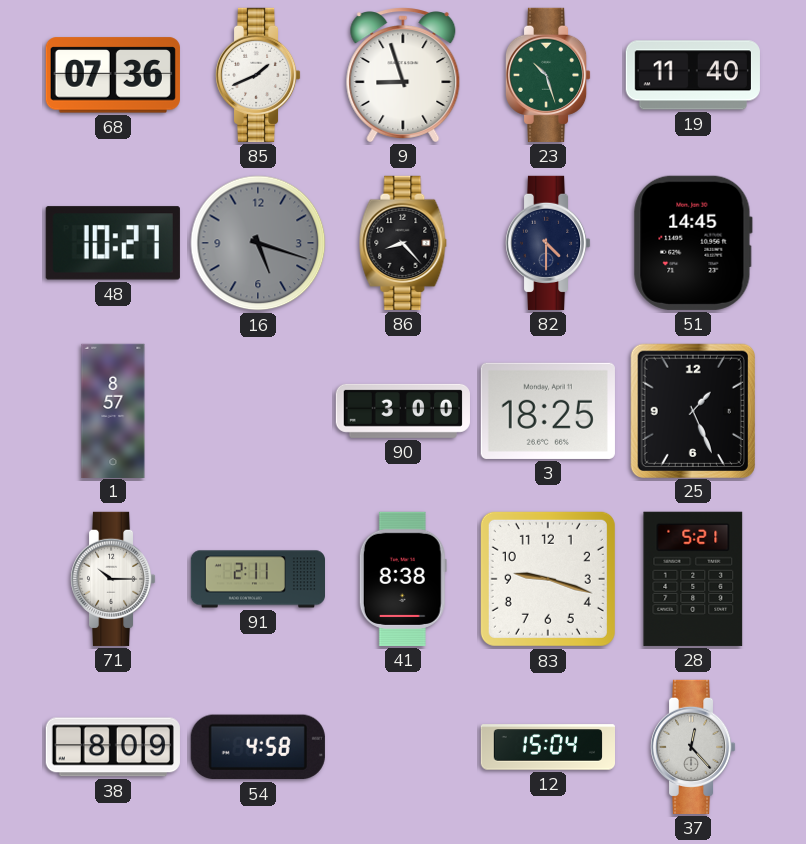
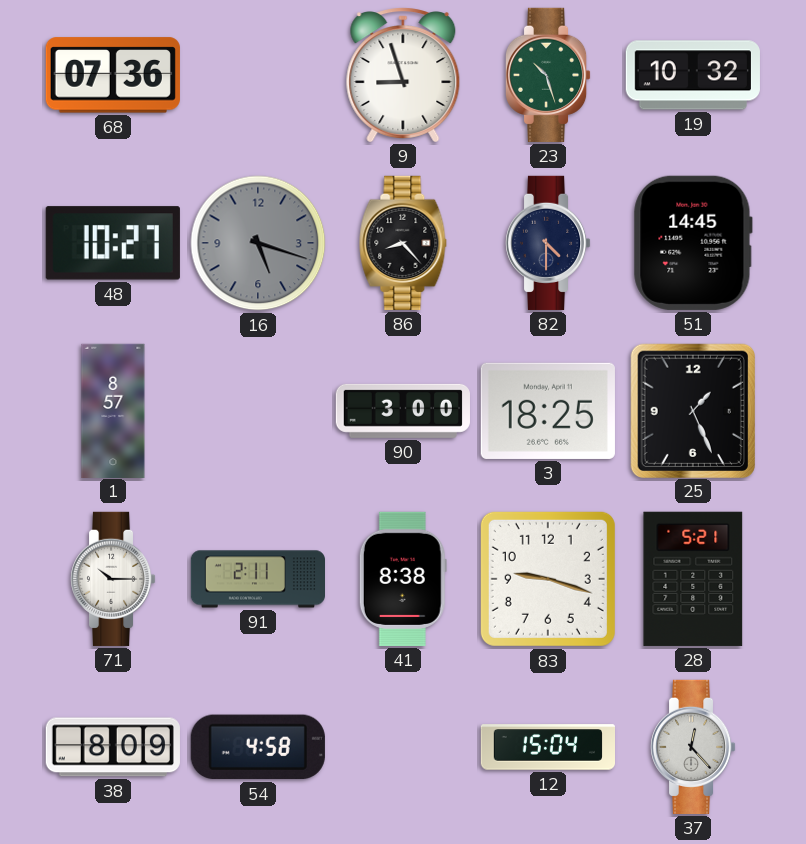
85: 1:41 -> none
19: 11:40 -> 10:32
